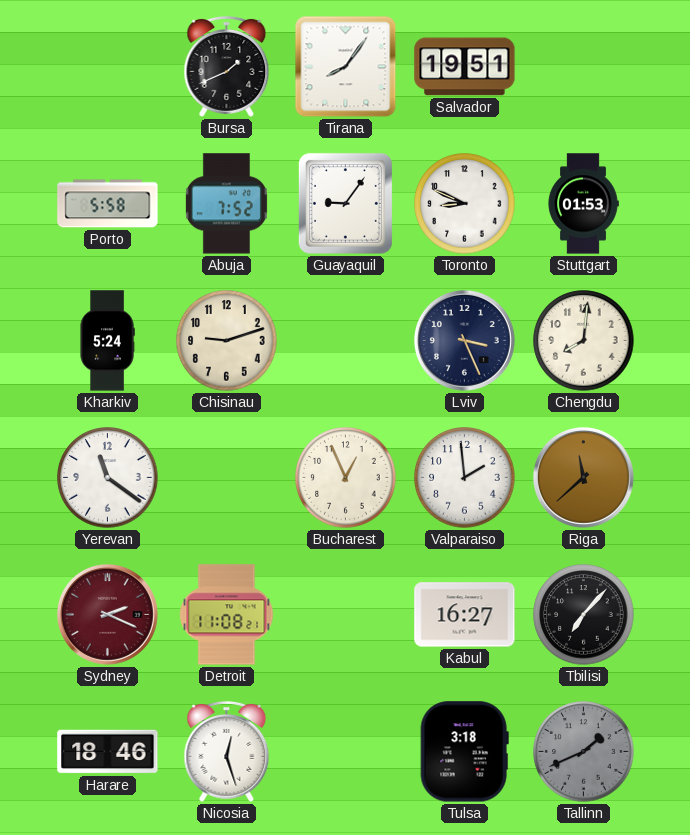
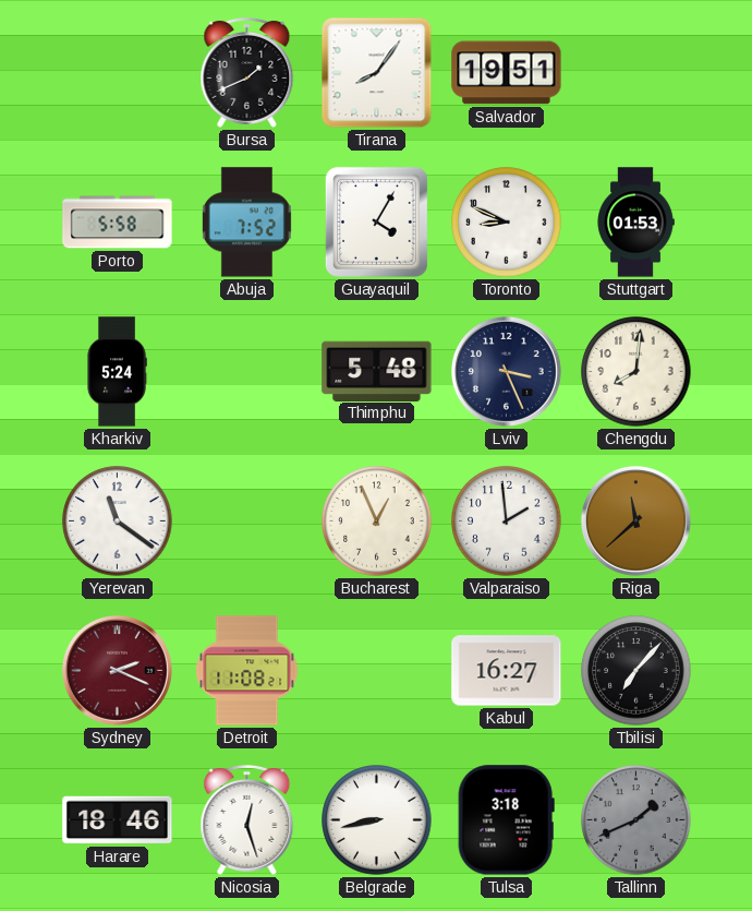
Guayaquil: 9:06 -> 4:05
Chisinau: 9:12 -> none
Thimphu: none -> 5:48
Belgrade: none -> 8:43
